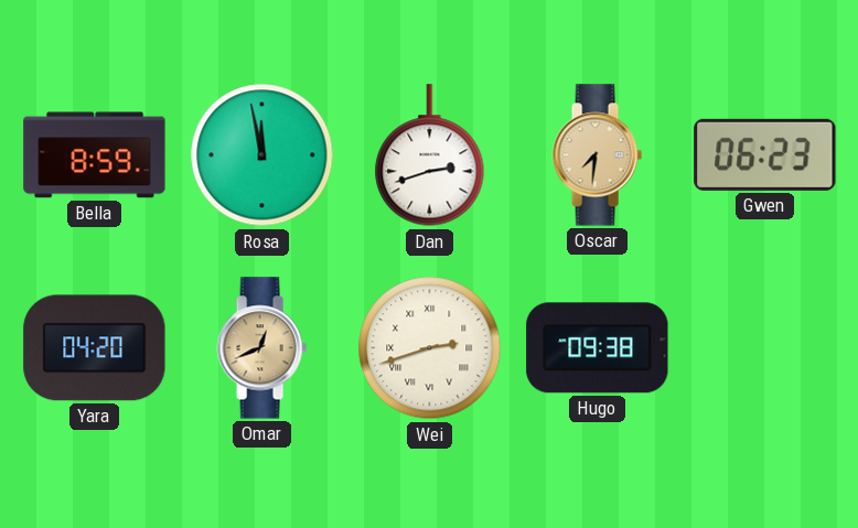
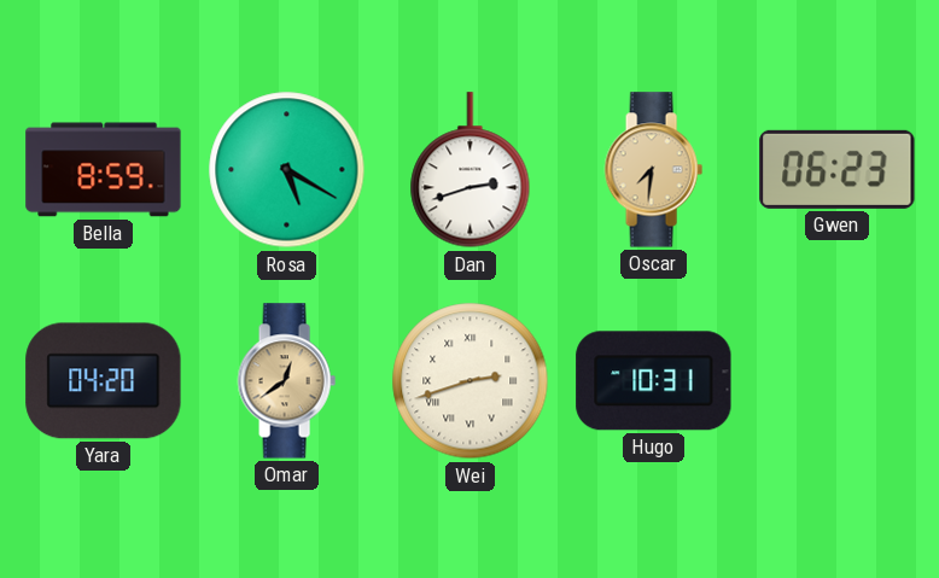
Rosa: 11:58 -> 5:20
Omar: 12:41 -> 12:39
Hugo: 09:38 -> 10:31
